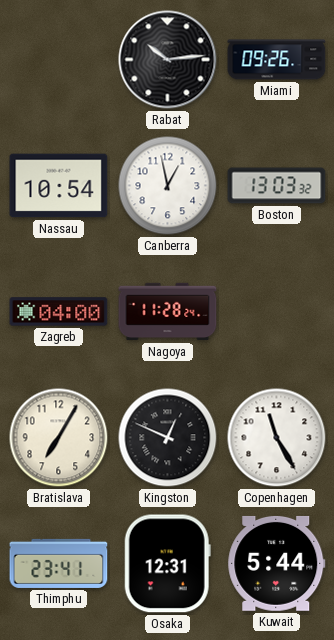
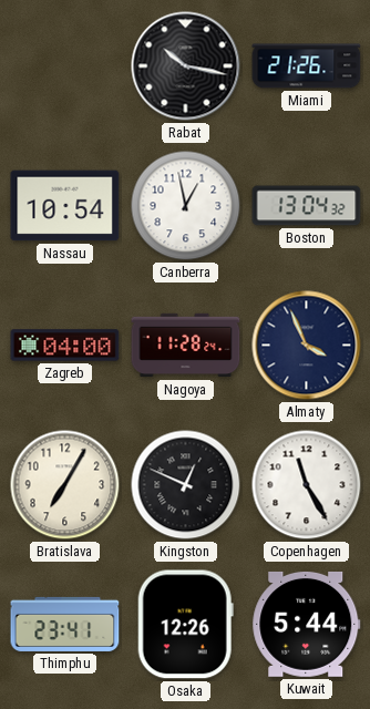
Rabat: 10:14 -> 10:17
Miami: 09:26 -> 21:26
Boston: 13:03 -> 13:04
Almaty: none -> 3:56
Osaka: 12:31 -> 12:26
